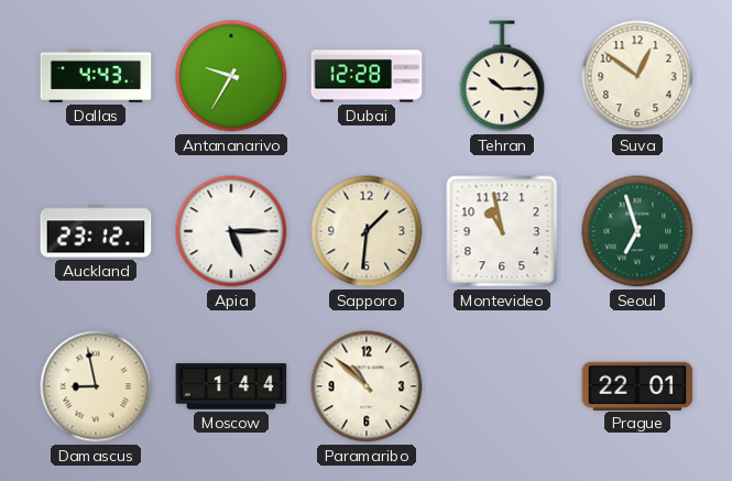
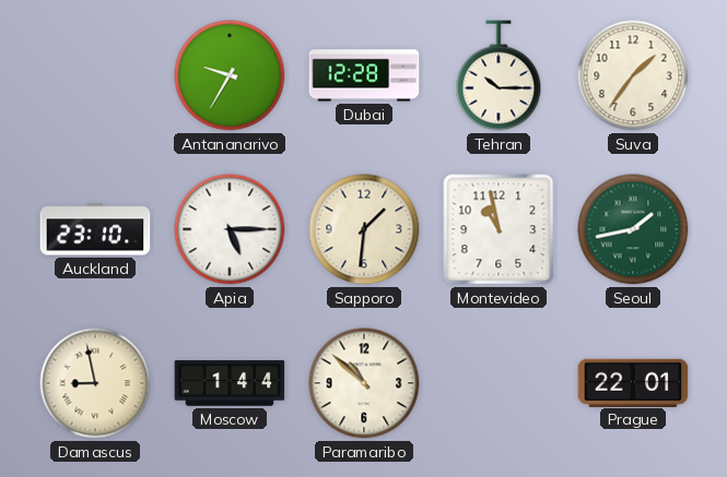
Dallas: 4:43 -> none
Suva: 12:51 -> 1:36
Auckland: 23:12 -> 23:10
Seoul: 6:57 -> 1:43
